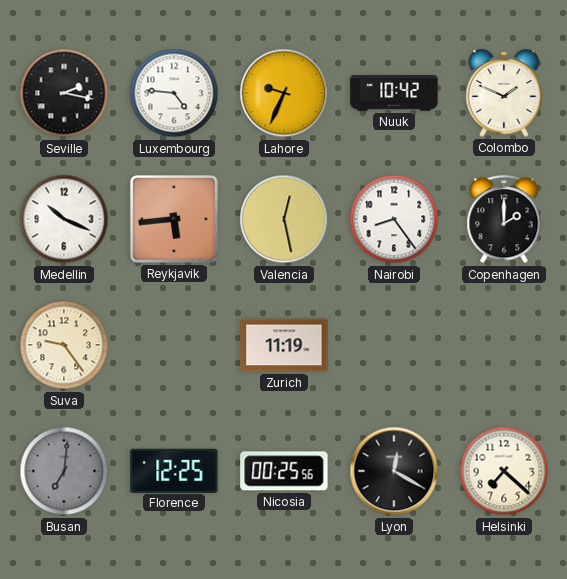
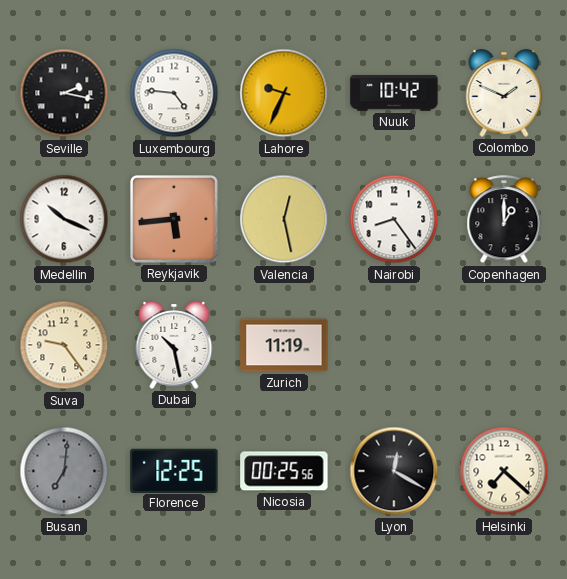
Copenhagen: 2:00 -> 1:00
Dubai: none -> 10:28
